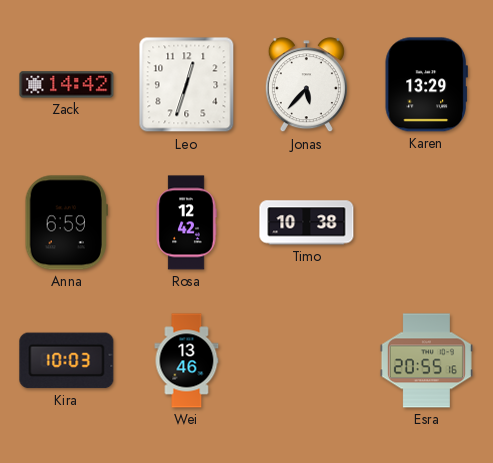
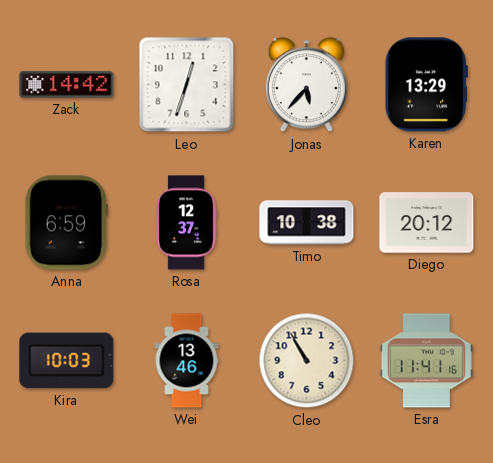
Rosa: 12:42 -> 12:37
Diego: none -> 20:12
Cleo: none -> 10:55
Esra: 20:55 -> 11:41
